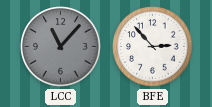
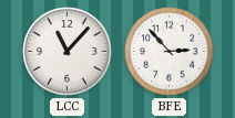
LCC dial: grey -> white
